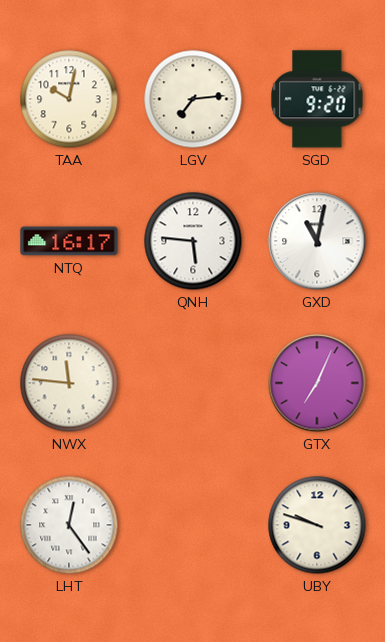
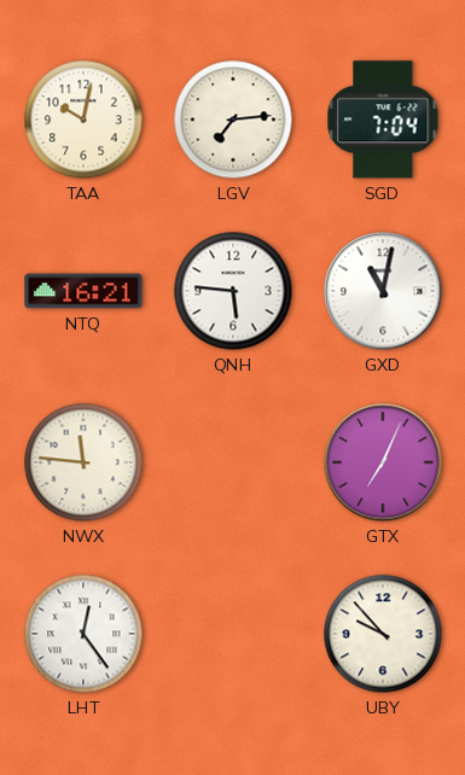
SGD: 9:20 -> 7:04
NTQ: 16:17 -> 16:21
UBY: 9:48 -> 9:53
